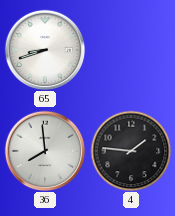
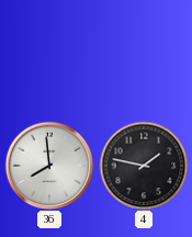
65: 8:42 -> none
4: 1:46 -> 1:47
